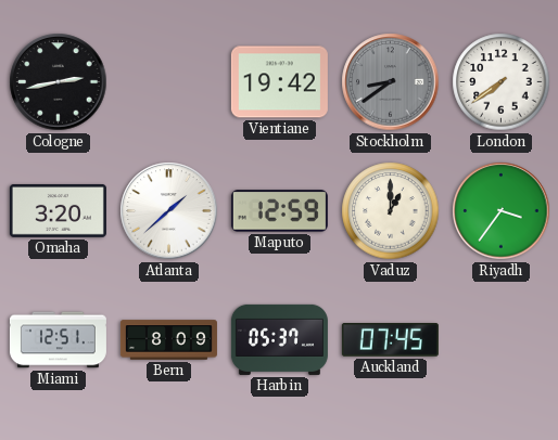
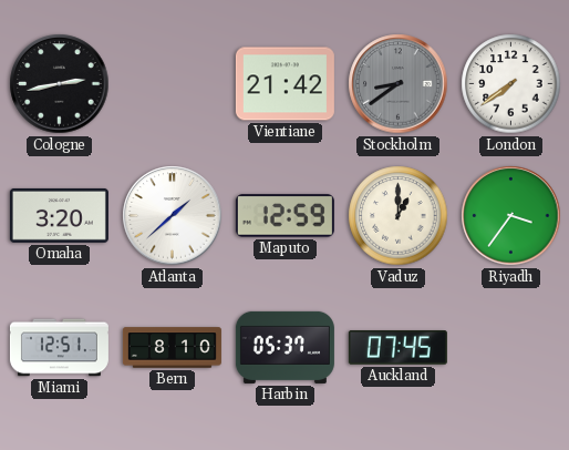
Vientiane: 19:42 -> 21:42
Bern: 8:09 -> 8:10
